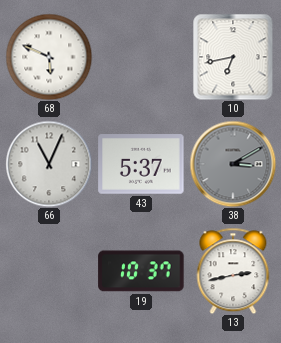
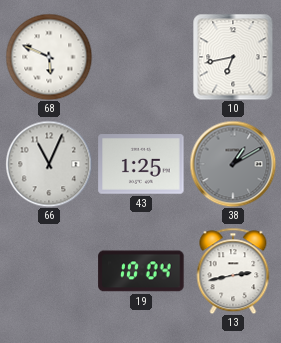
43: 5:37 -> 1:25
38: 3:10 -> 1:10
19: 10:37 -> 10:04
